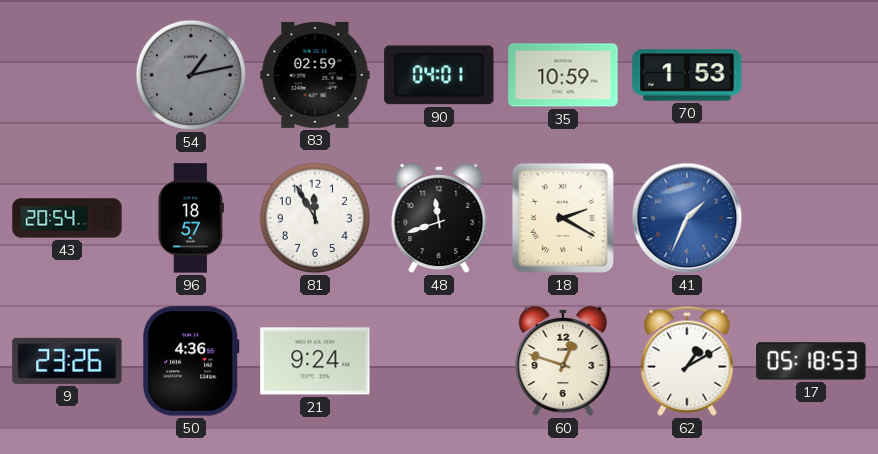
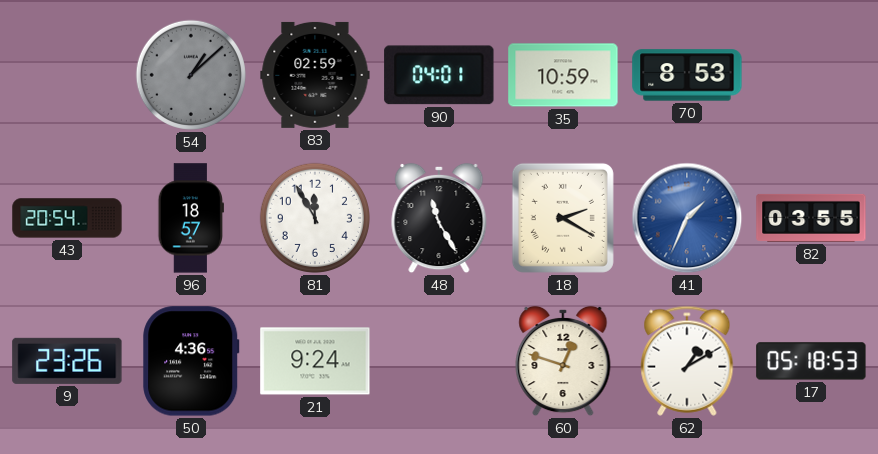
54: 1:13 -> 1:08
70: 1:53 -> 8:53
48: 11:42 -> 11:25
82: none -> 03:55
